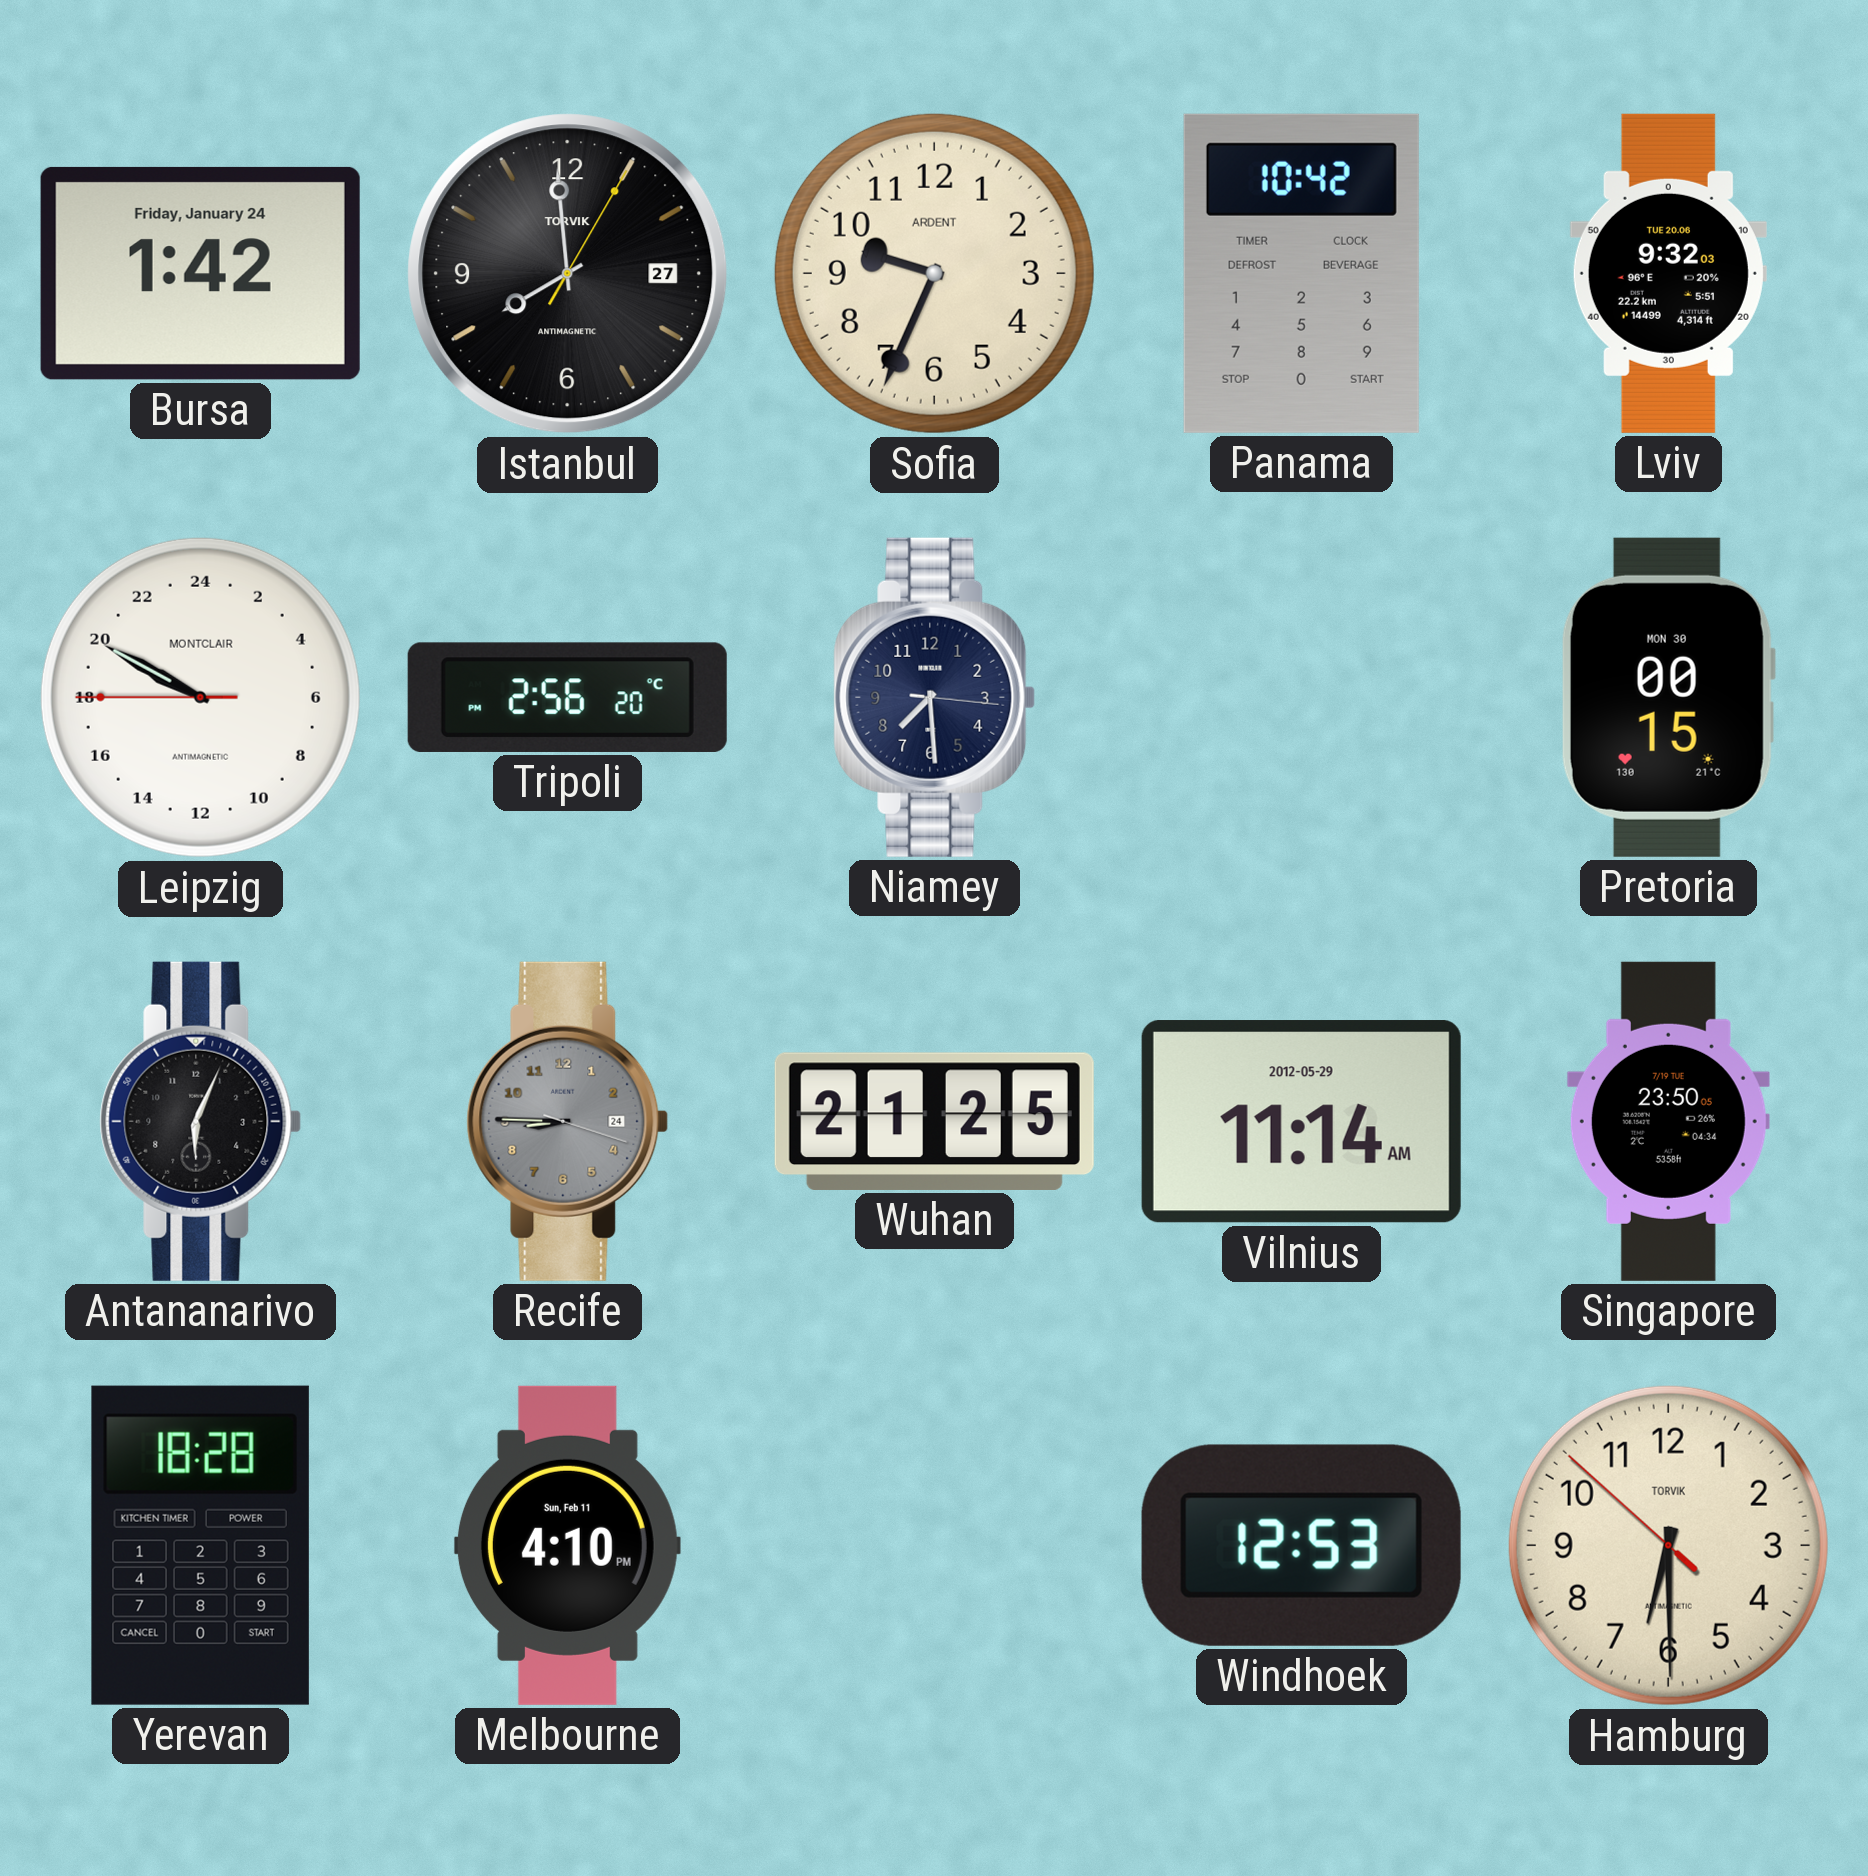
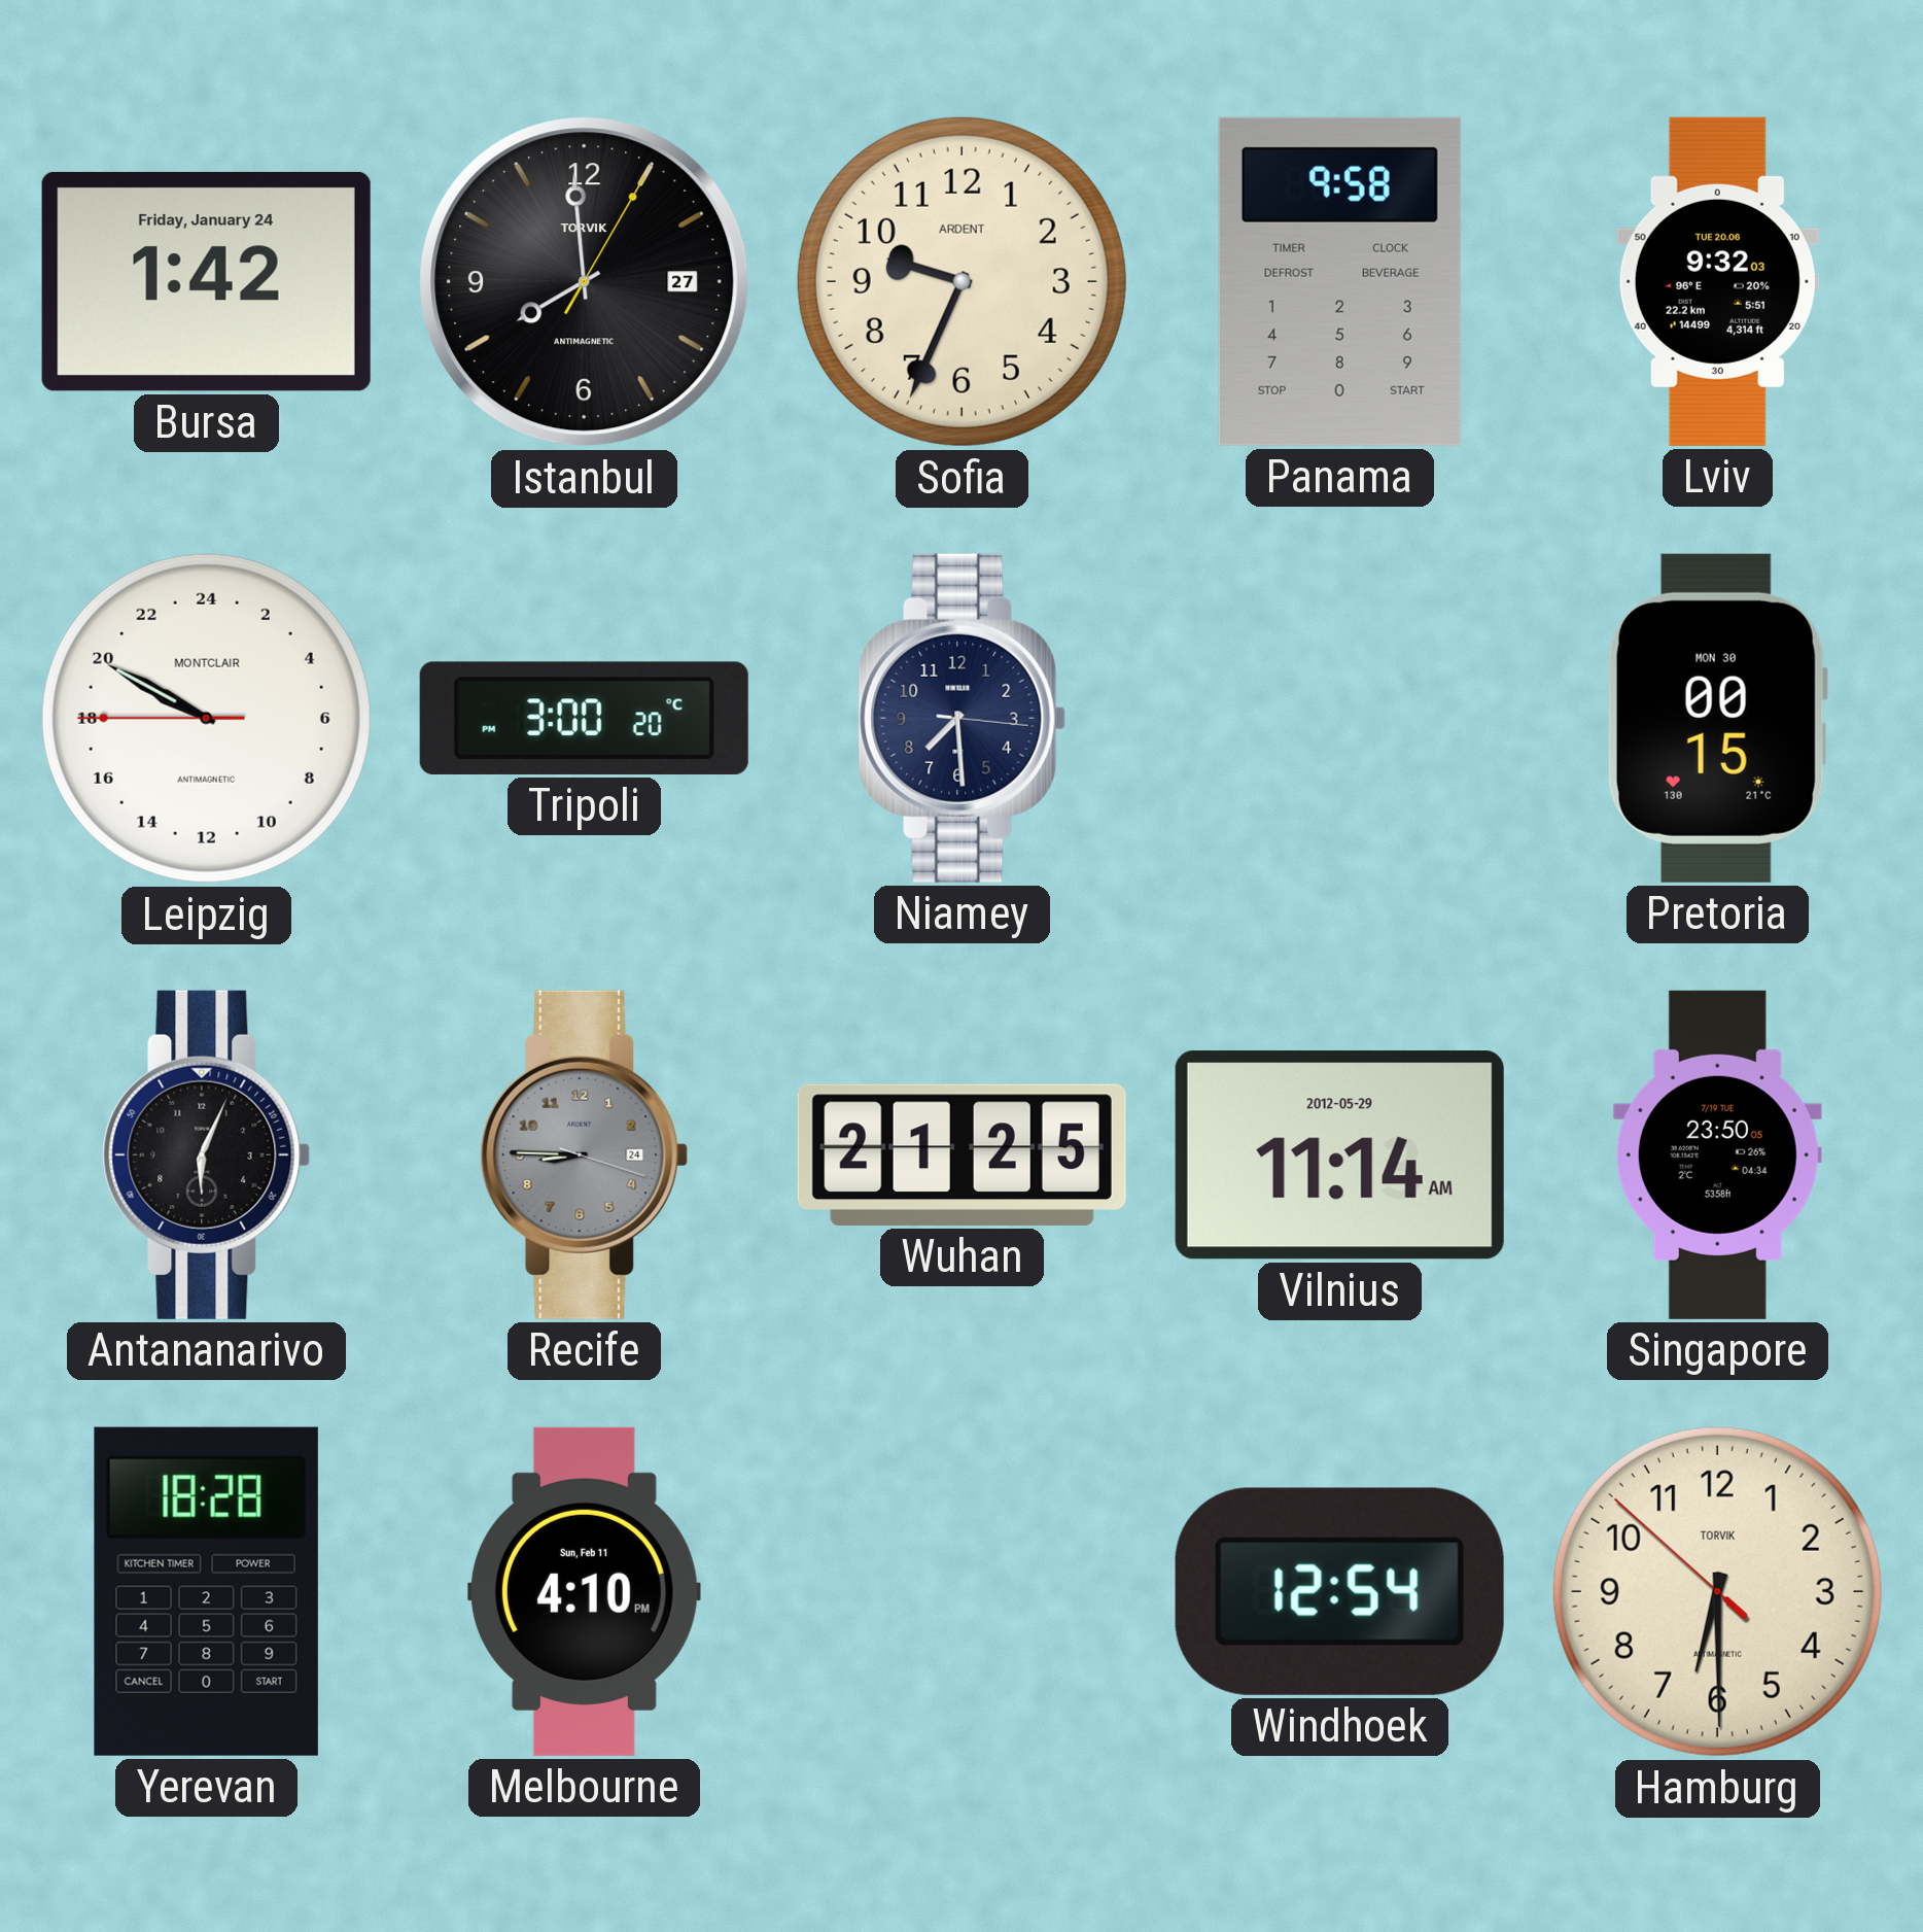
Panama: 10:42 -> 9:58
Tripoli: 2:56 -> 3:00
Windhoek: 12:53 -> 12:54
